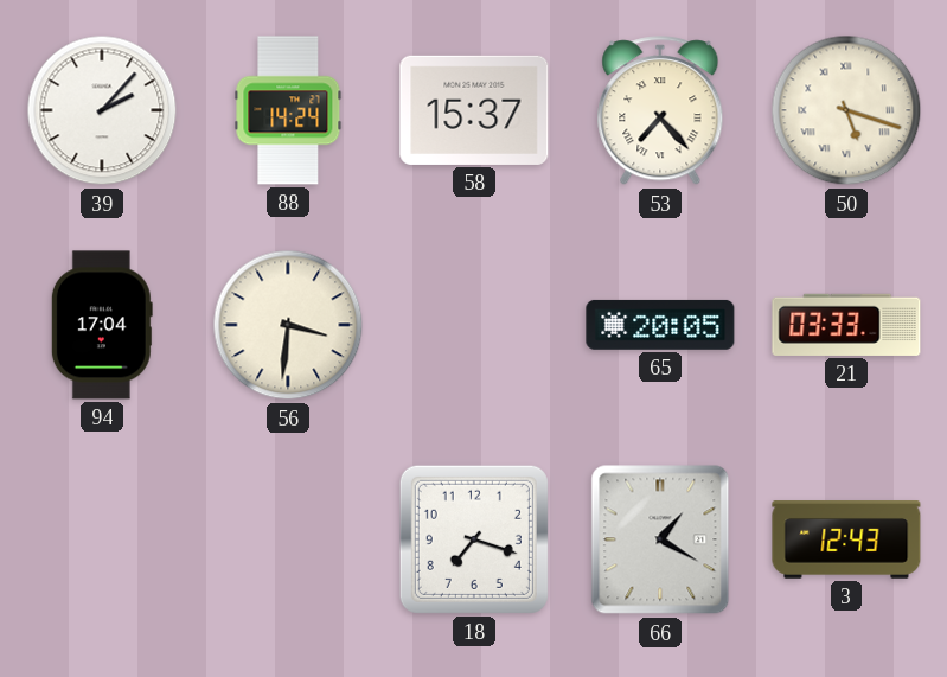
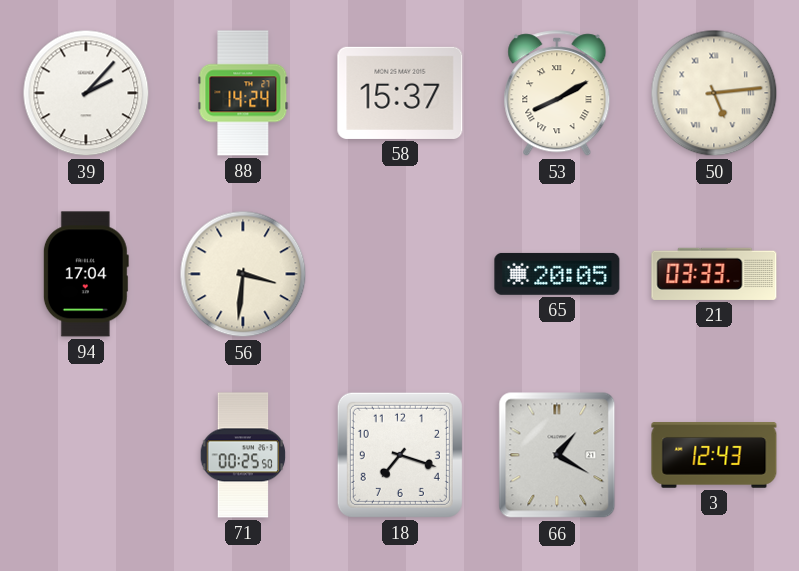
53: 7:23 -> 8:10
50: 5:18 -> 5:14
71: none -> 00:25
